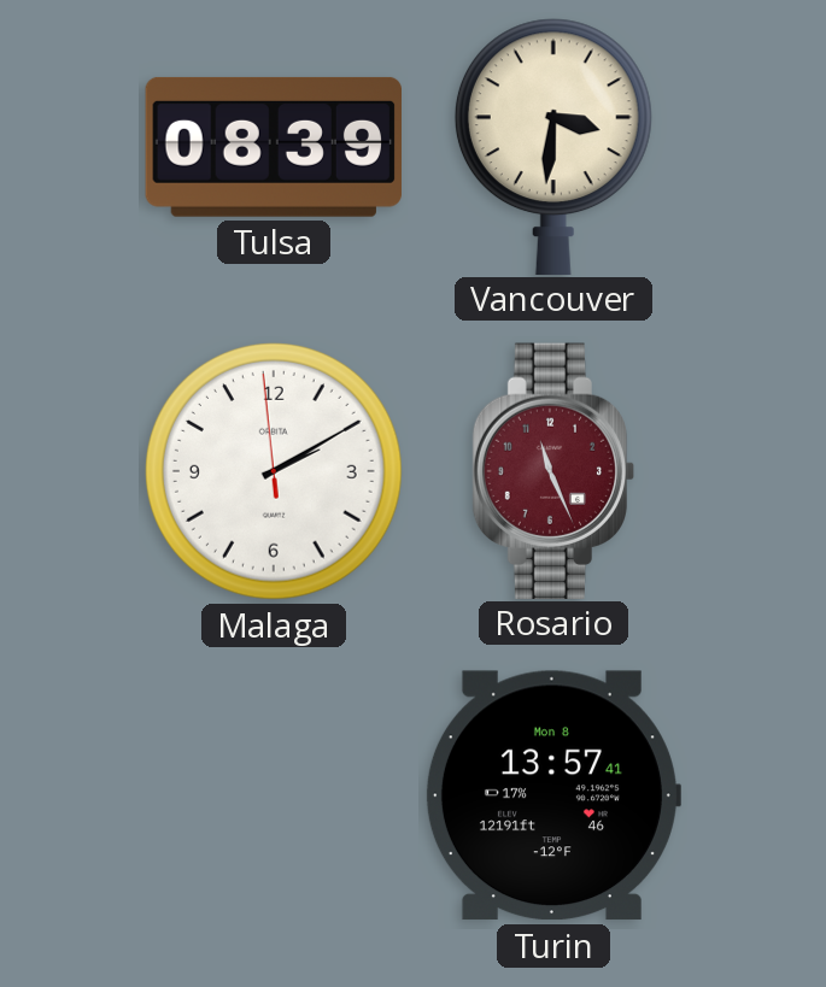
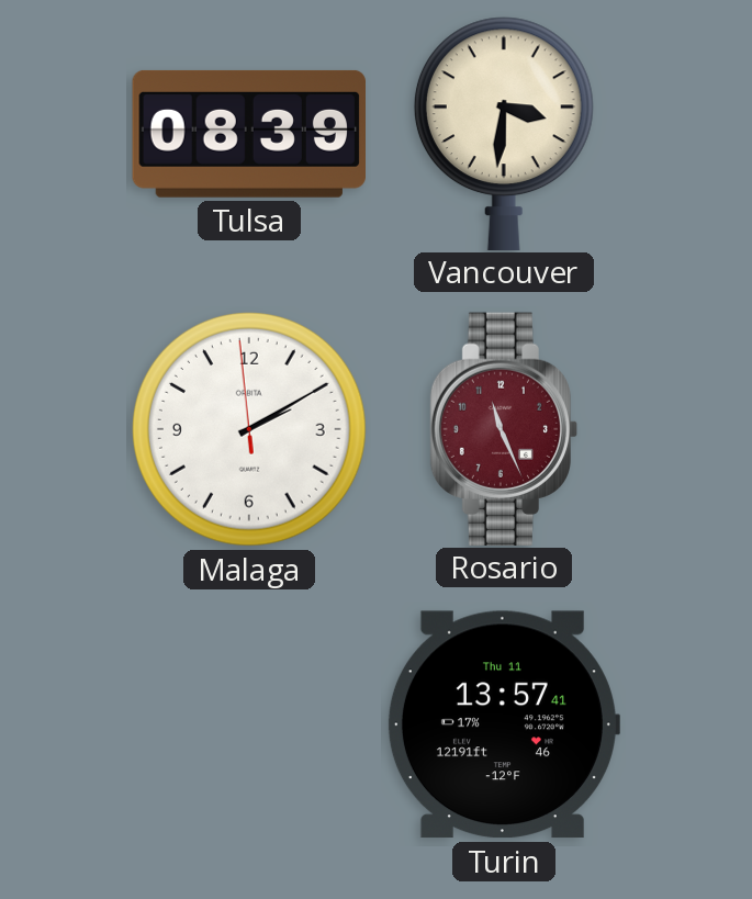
Turin date: Mon 8 -> Thu 11
